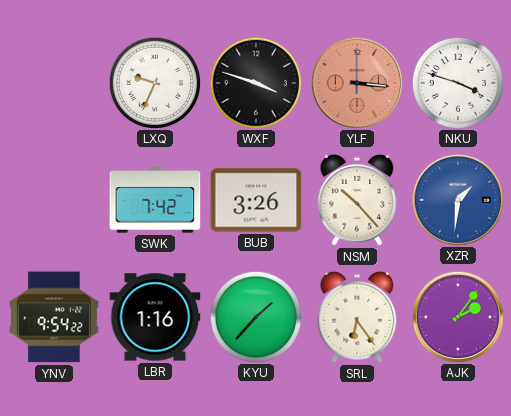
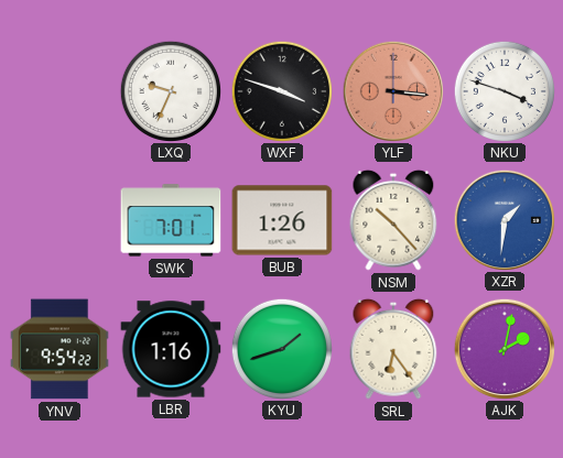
SWK: 7:42 -> 7:01
BUB: 3:26 -> 1:26
KYU: 1:37 -> 1:42
AJK: 2:06 -> 2:02
